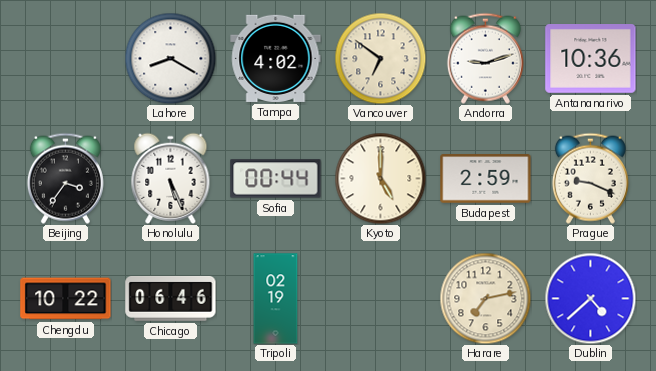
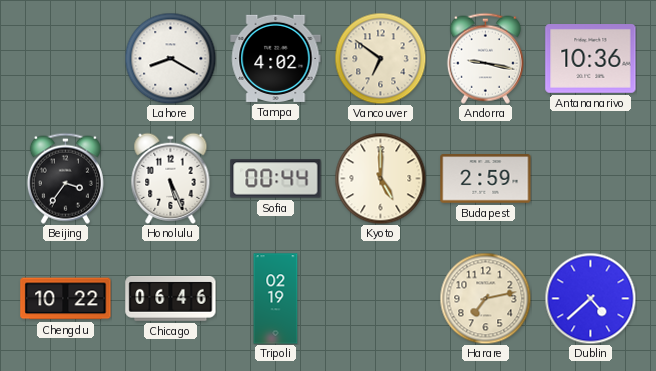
Andorra: 9:12 -> 9:17
Prague: 9:19 -> none
